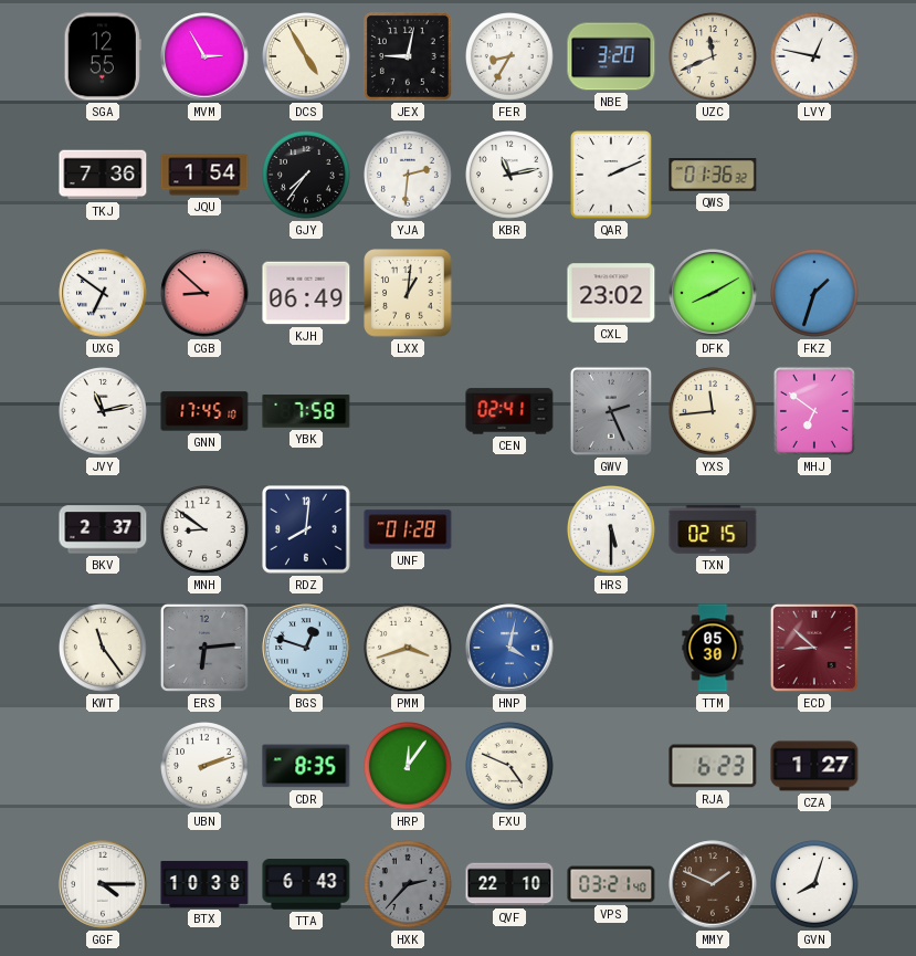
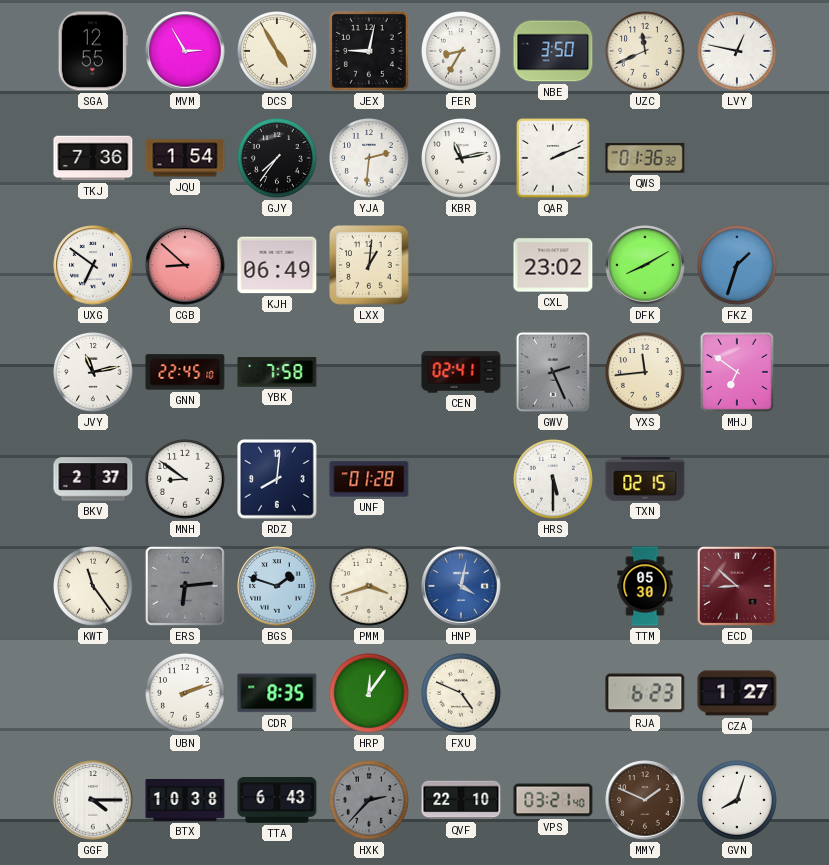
NBE: 3:20 -> 3:50
GNN: 17:45 -> 22:45
BGS: 12:48 -> 1:48
